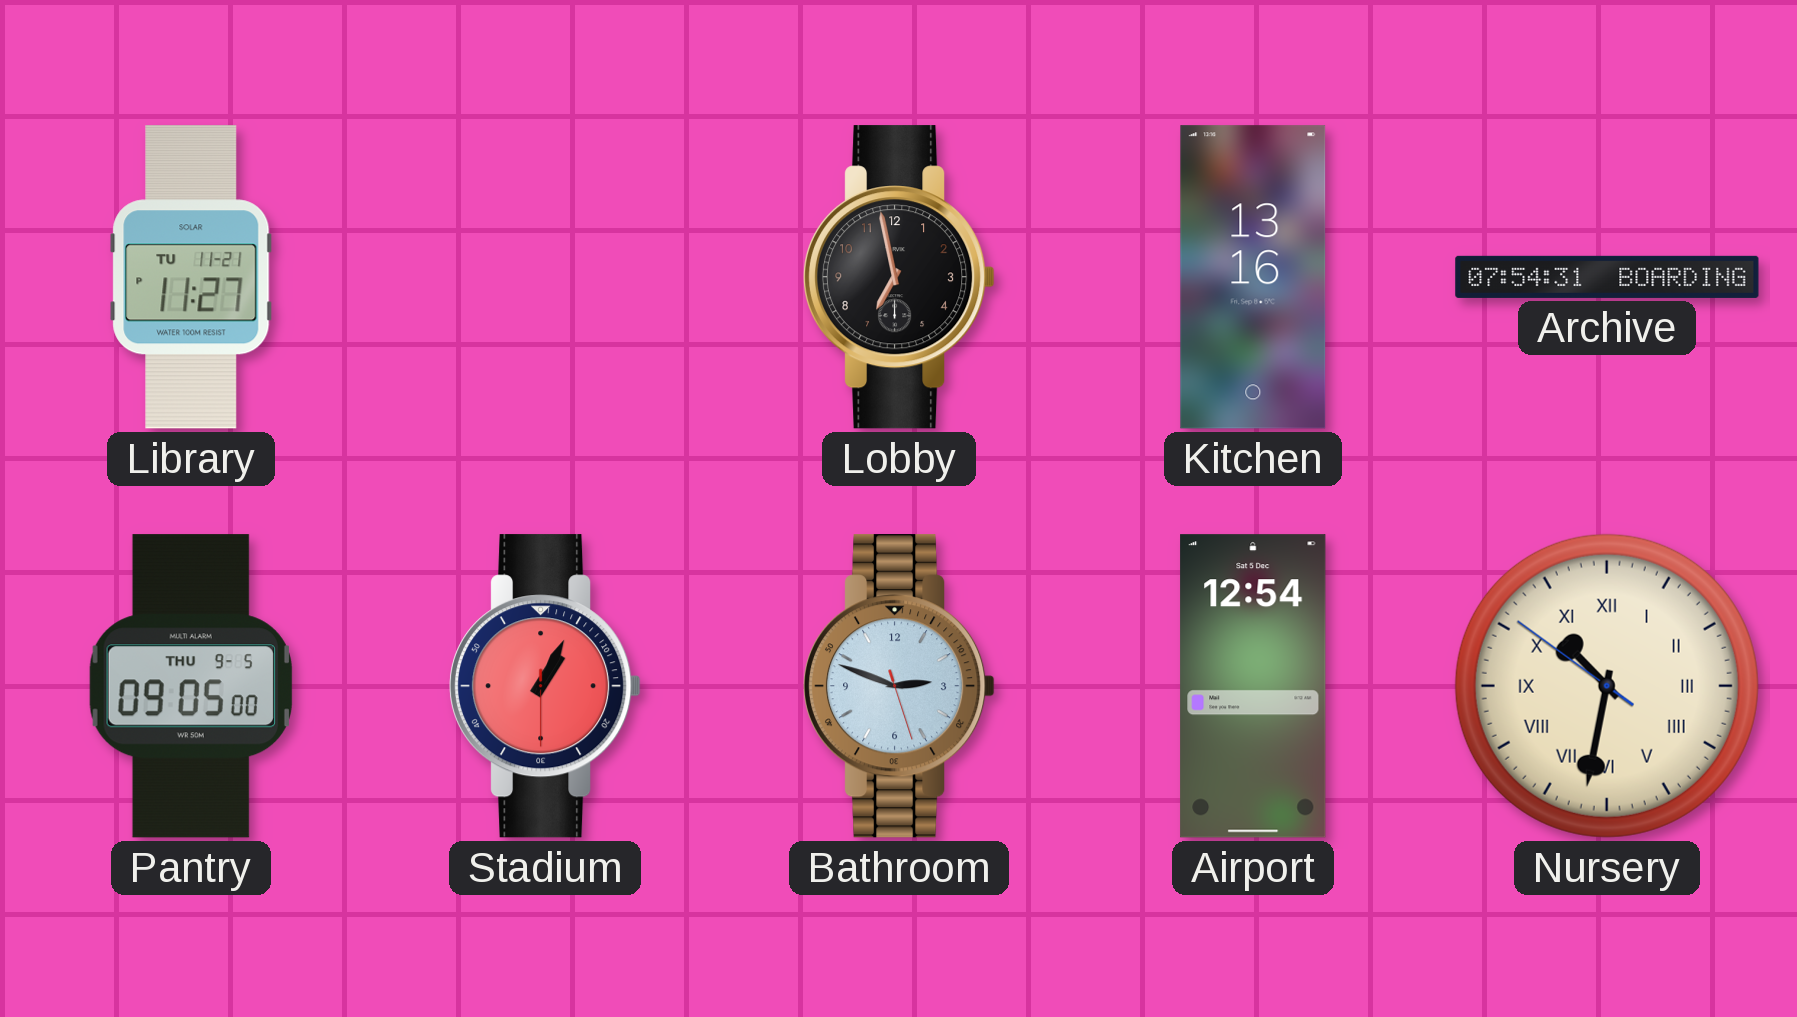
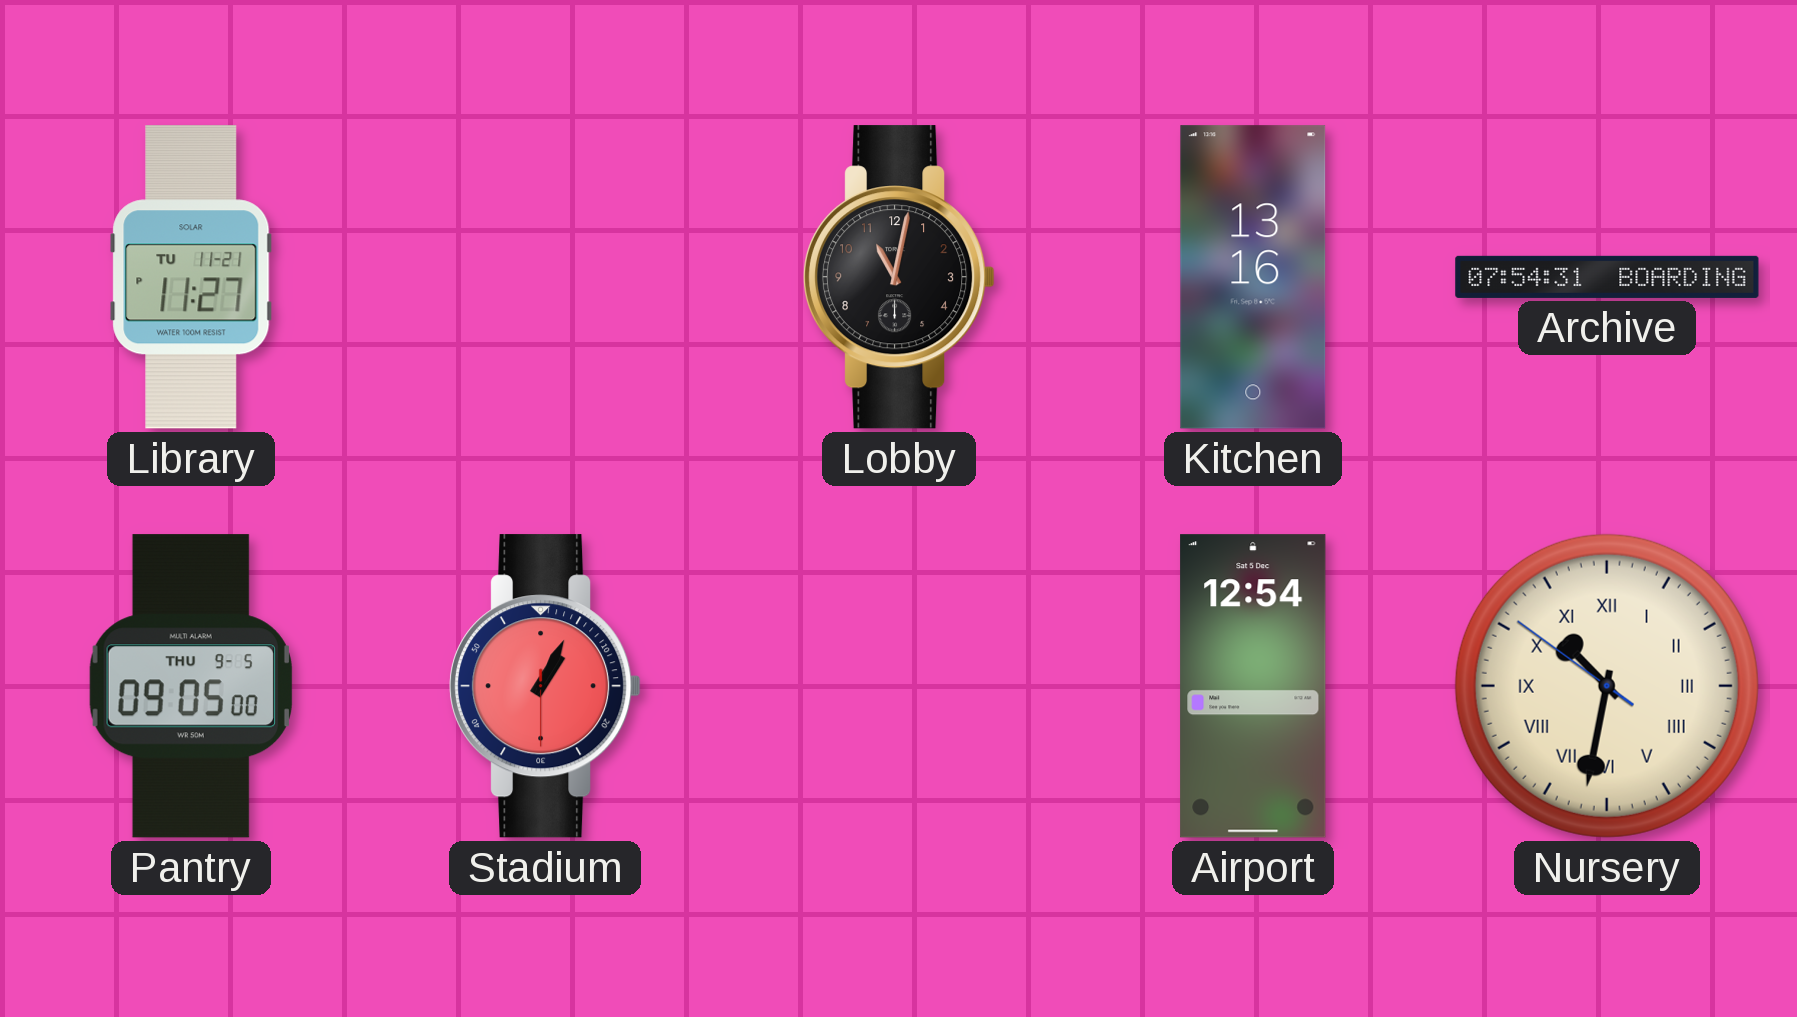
Lobby: 6:58 -> 11:02
Bathroom: 2:48 -> none
